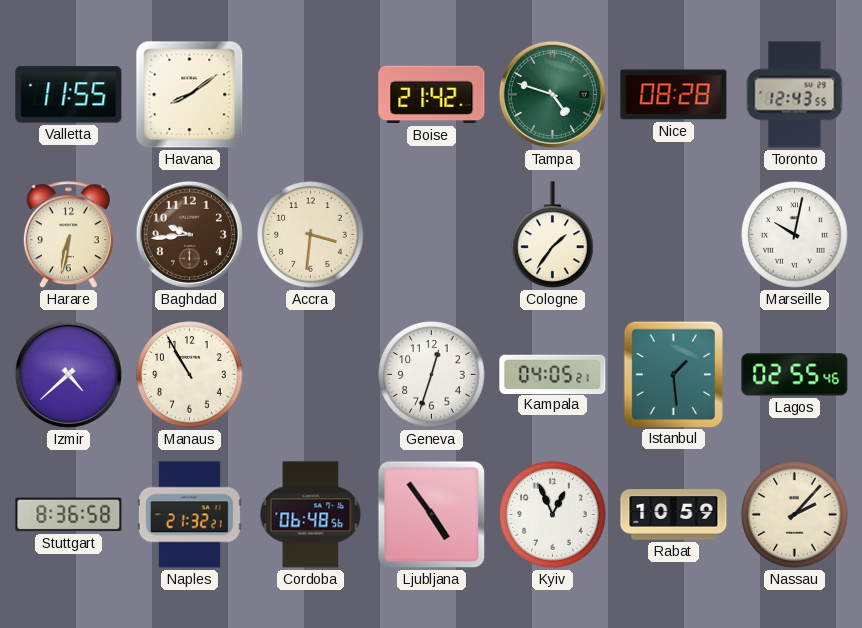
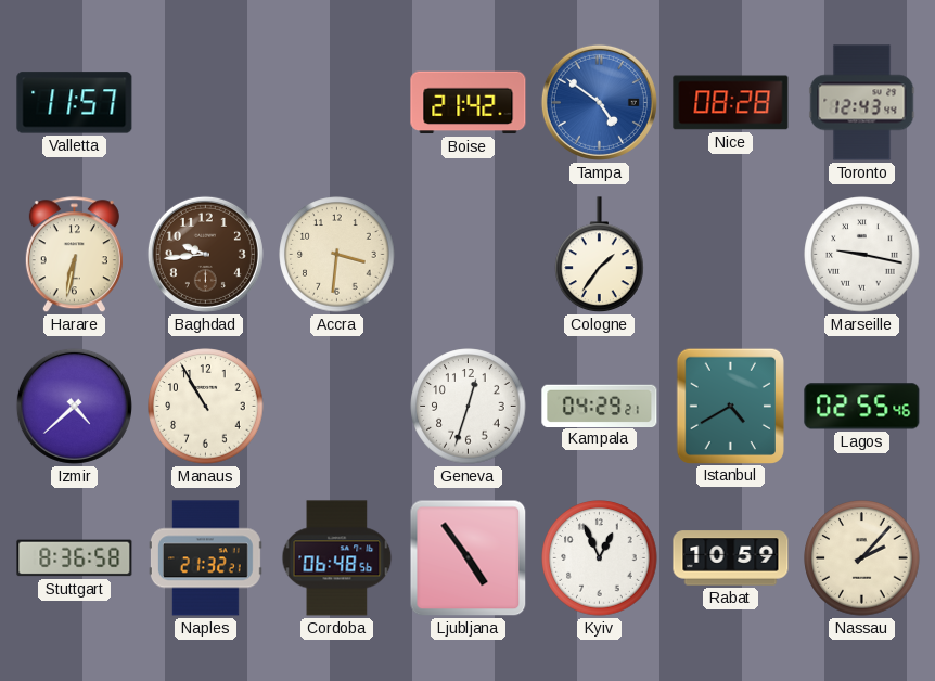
Valletta: 11:55 -> 11:57
Havana: 8:09 -> none
Tampa: 4:48 -> 4:51
Tampa dial: green -> blue
Toronto: 12:43:55 -> 12:43:44
Marseille: 10:02 -> 9:17
Kampala: 04:05 -> 04:29
Istanbul: 1:29 -> 4:40
